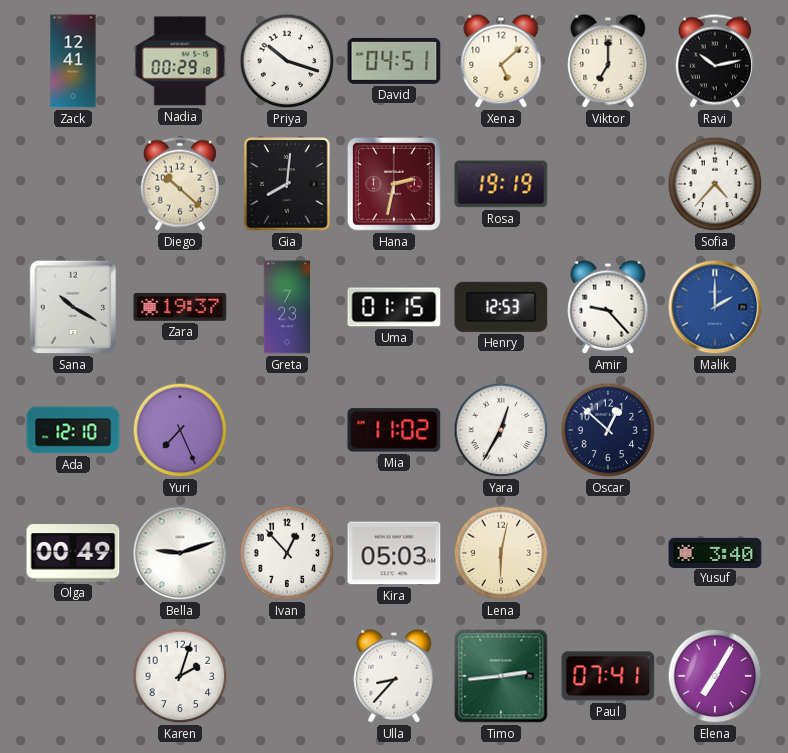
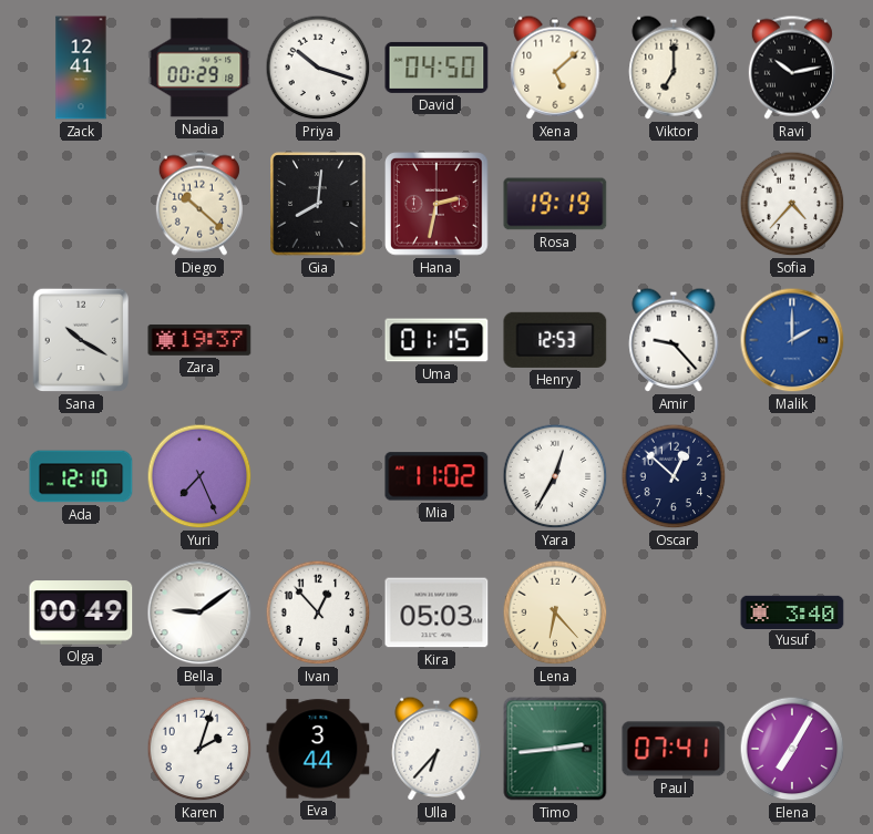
David: 04:51 -> 04:50
Greta: 7:23 -> none
Bella: 9:12 -> 9:09
Lena: 6:02 -> 6:23
Eva: none -> 3:44
Ulla: 8:37 -> 6:37
